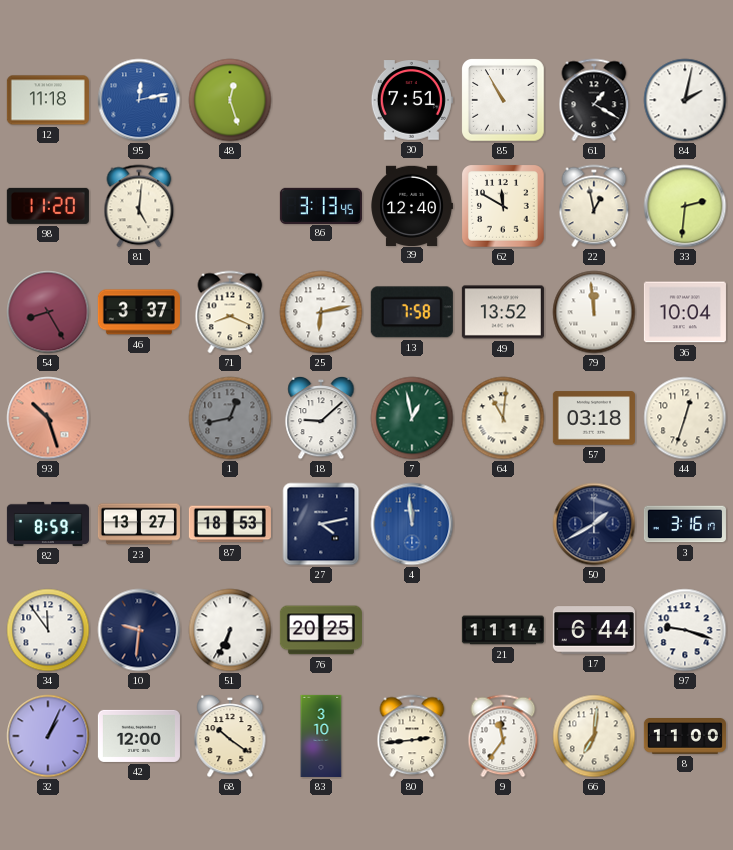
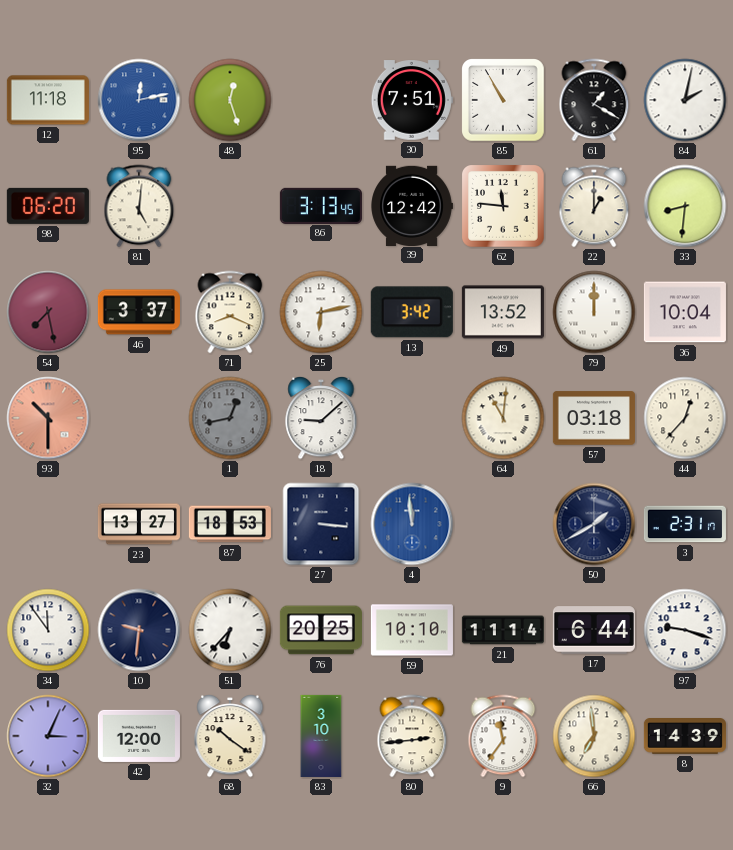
98: 11:20 -> 06:20
39: 12:40 -> 12:42
62: 11:50 -> 11:46
22: 12:58 -> 1:00
33: 2:31 -> 8:31
54: 8:25 -> 7:28
13: 7:58 -> 3:42
79: 11:59 -> 12:00
93: 10:27 -> 10:30
7: 12:58 -> none
44: 12:33 -> 12:37
82: 8:59 -> none
27: 4:13 -> 3:16
3: 3:16 -> 2:31
51: 6:34 -> 6:37
59: none -> 10:10
32: 1:04 -> 3:04
66: 7:01 -> 6:59
8: 11:00 -> 14:39
